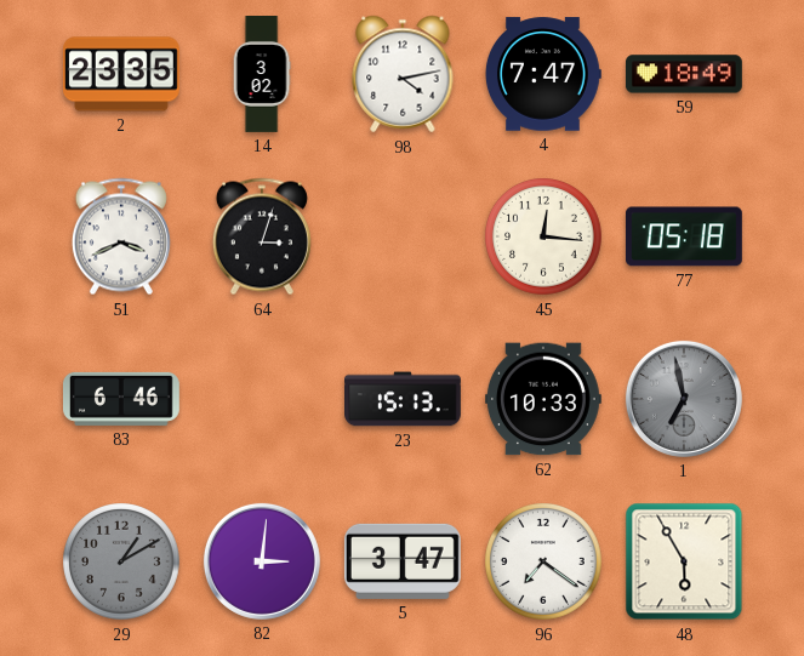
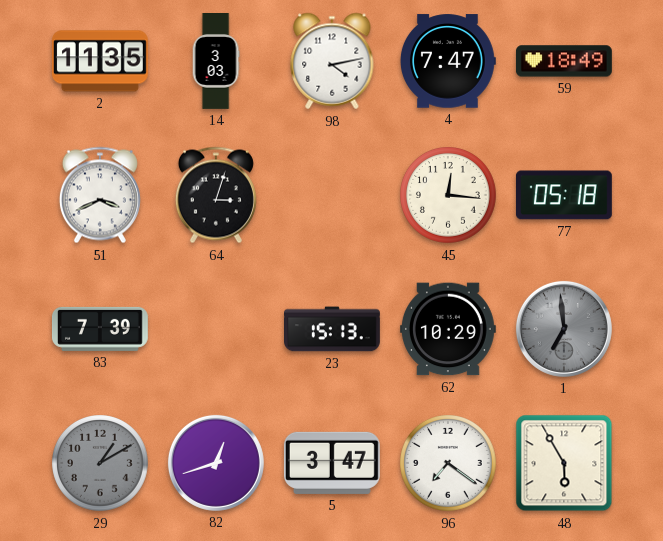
2: 23:35 -> 11:35
14: 3:02 -> 3:03
83: 6:46 -> 7:39
62: 10:33 -> 10:29
1: 6:58 -> 6:59
82: 3:01 -> 12:42
